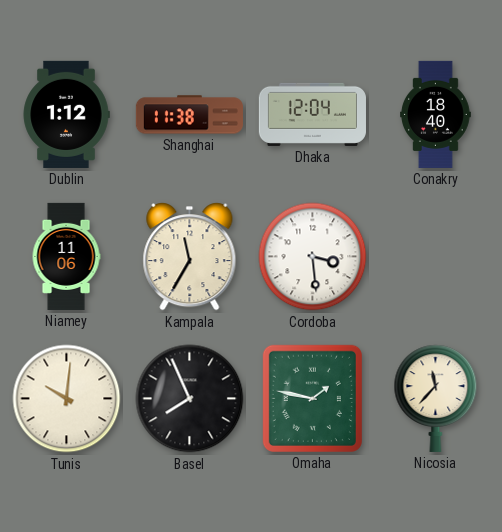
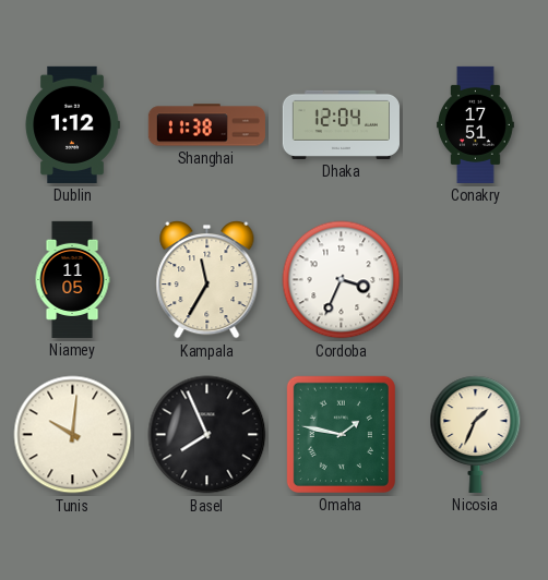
Conakry: 18:40 -> 17:51
Niamey: 11:06 -> 11:05
Cordoba: 3:29 -> 3:34
Nicosia: 11:37 -> 1:34
